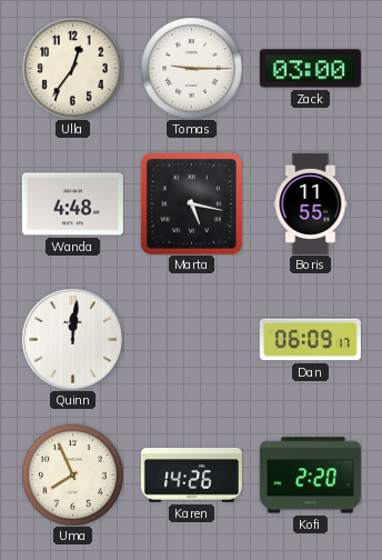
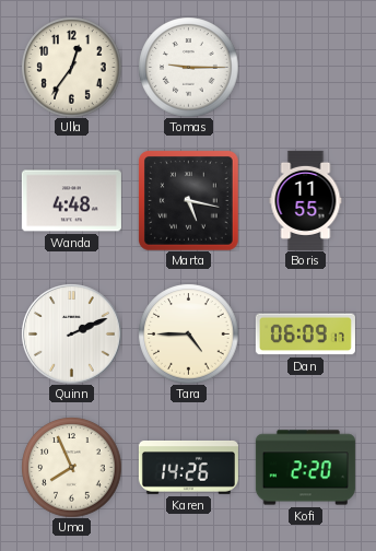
Zack: 03:00 -> none
Quinn: 12:01 -> 2:11
Tara: none -> 4:45
